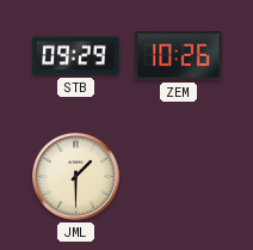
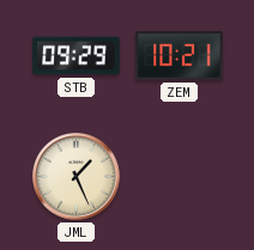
ZEM: 10:26 -> 10:21
JML: 1:30 -> 1:26
